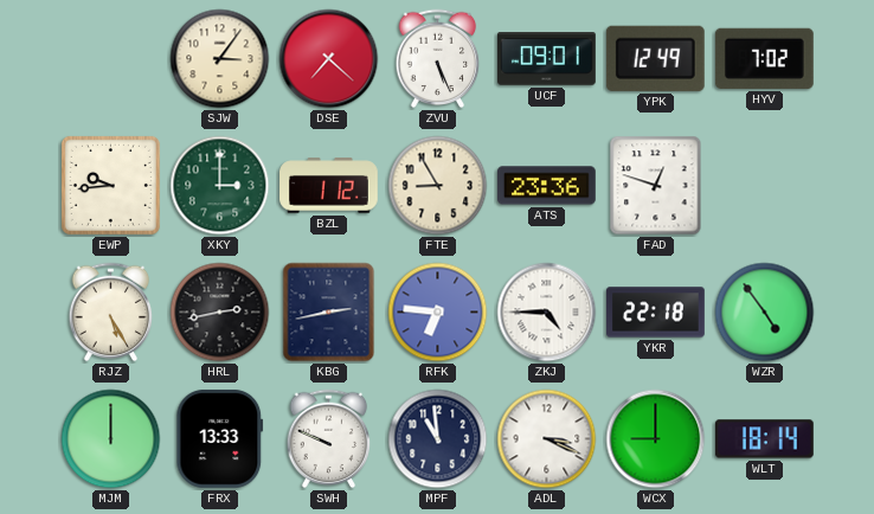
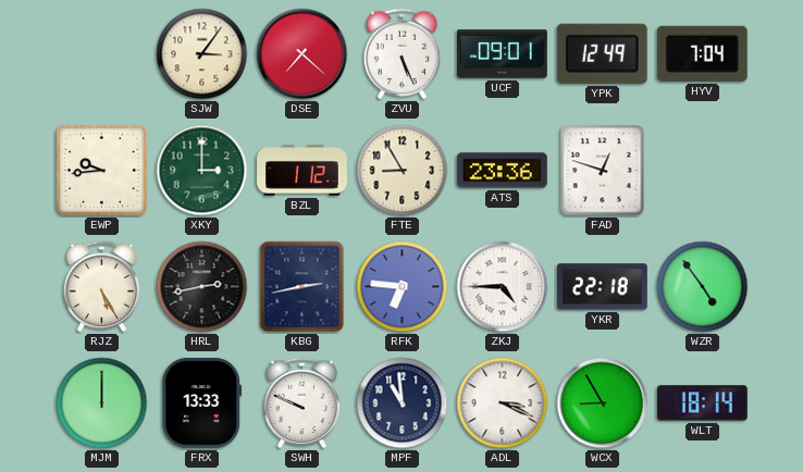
HYV: 7:02 -> 7:04
WCX: 9:00 -> 8:55
